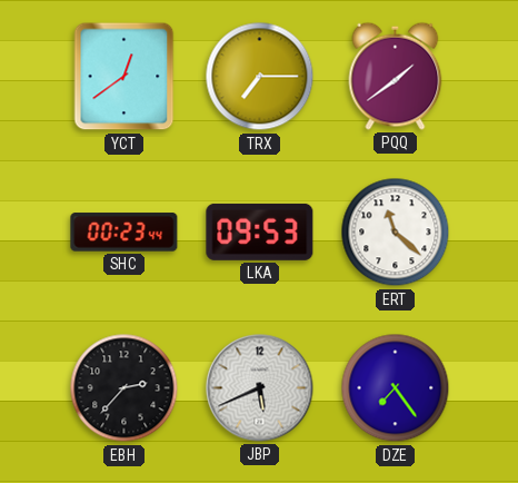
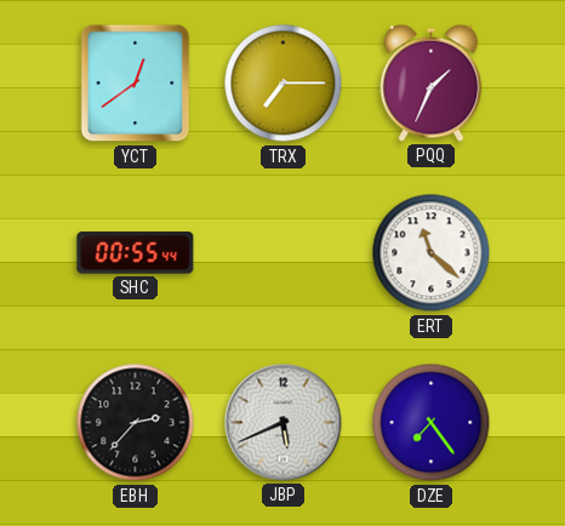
PQQ: 1:39 -> 1:34
SHC: 00:23 -> 00:55
LKA: 09:53 -> none
